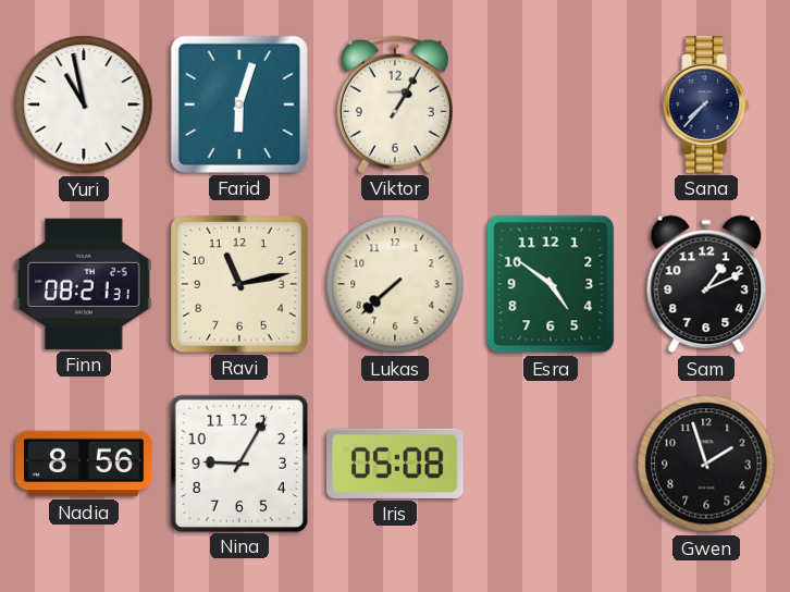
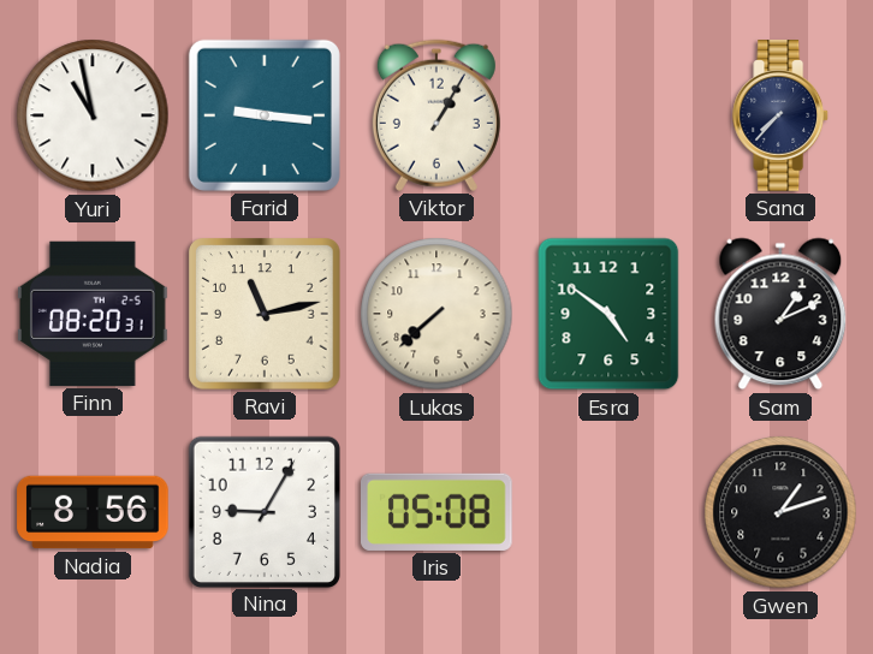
Farid: 6:03 -> 9:16
Finn: 08:21 -> 08:20
Gwen: 1:57 -> 1:12
